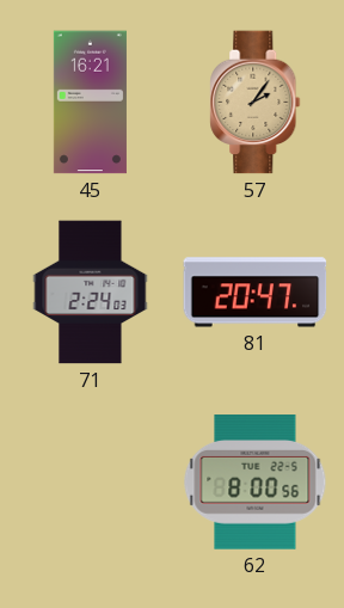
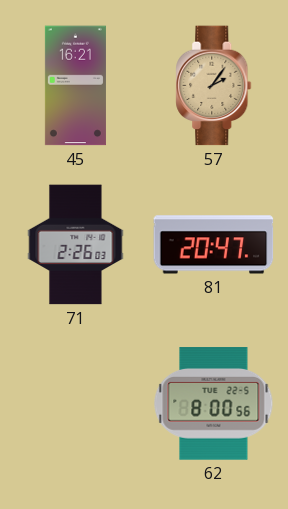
71: 2:24 -> 2:26
